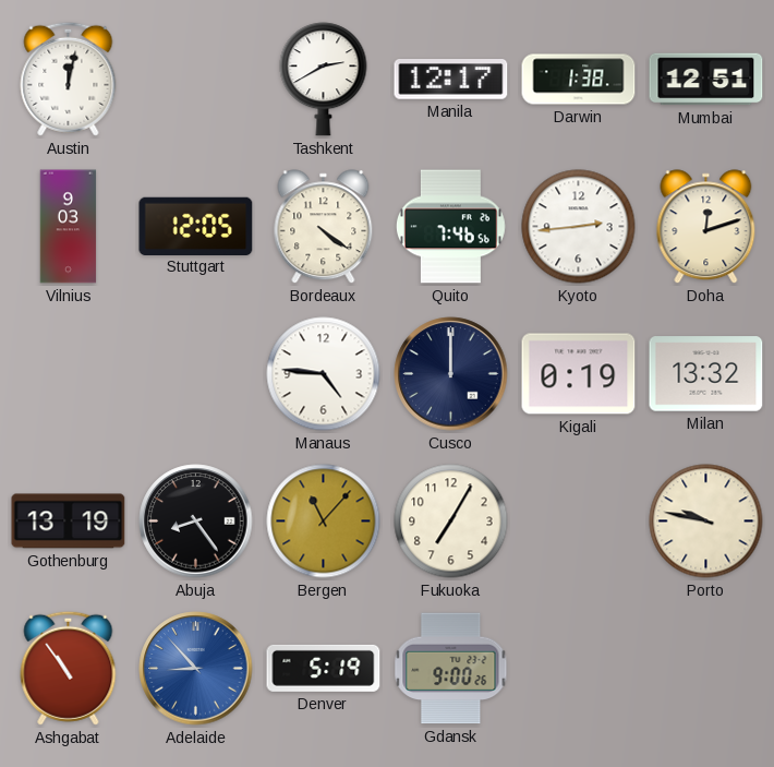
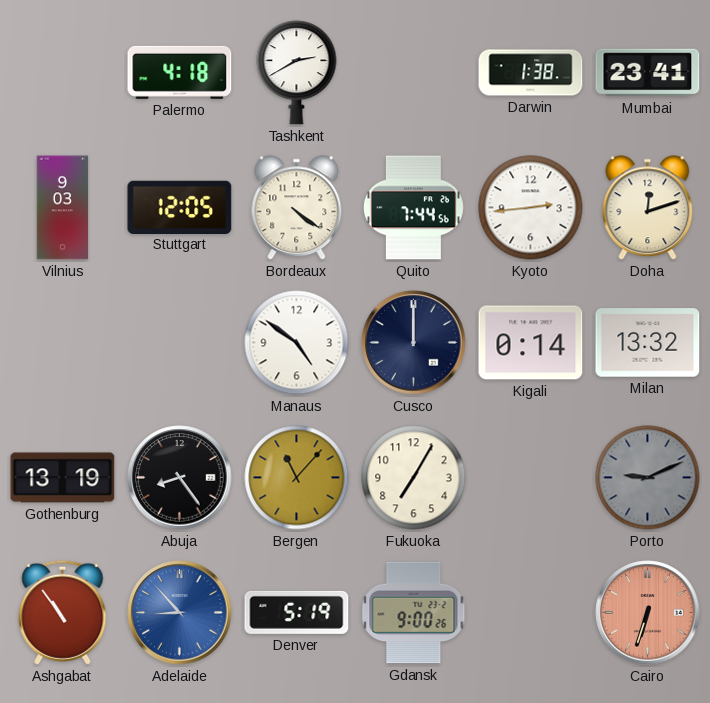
Austin: 12:02 -> none
Palermo: none -> 4:18
Manila: 12:17 -> none
Mumbai: 12:51 -> 23:41
Quito: 7:46 -> 7:44
Manaus: 4:46 -> 4:51
Kigali: 0:19 -> 0:14
Porto: 9:47 -> 9:11
Porto dial: cream -> grey
Cairo: none -> 6:33
